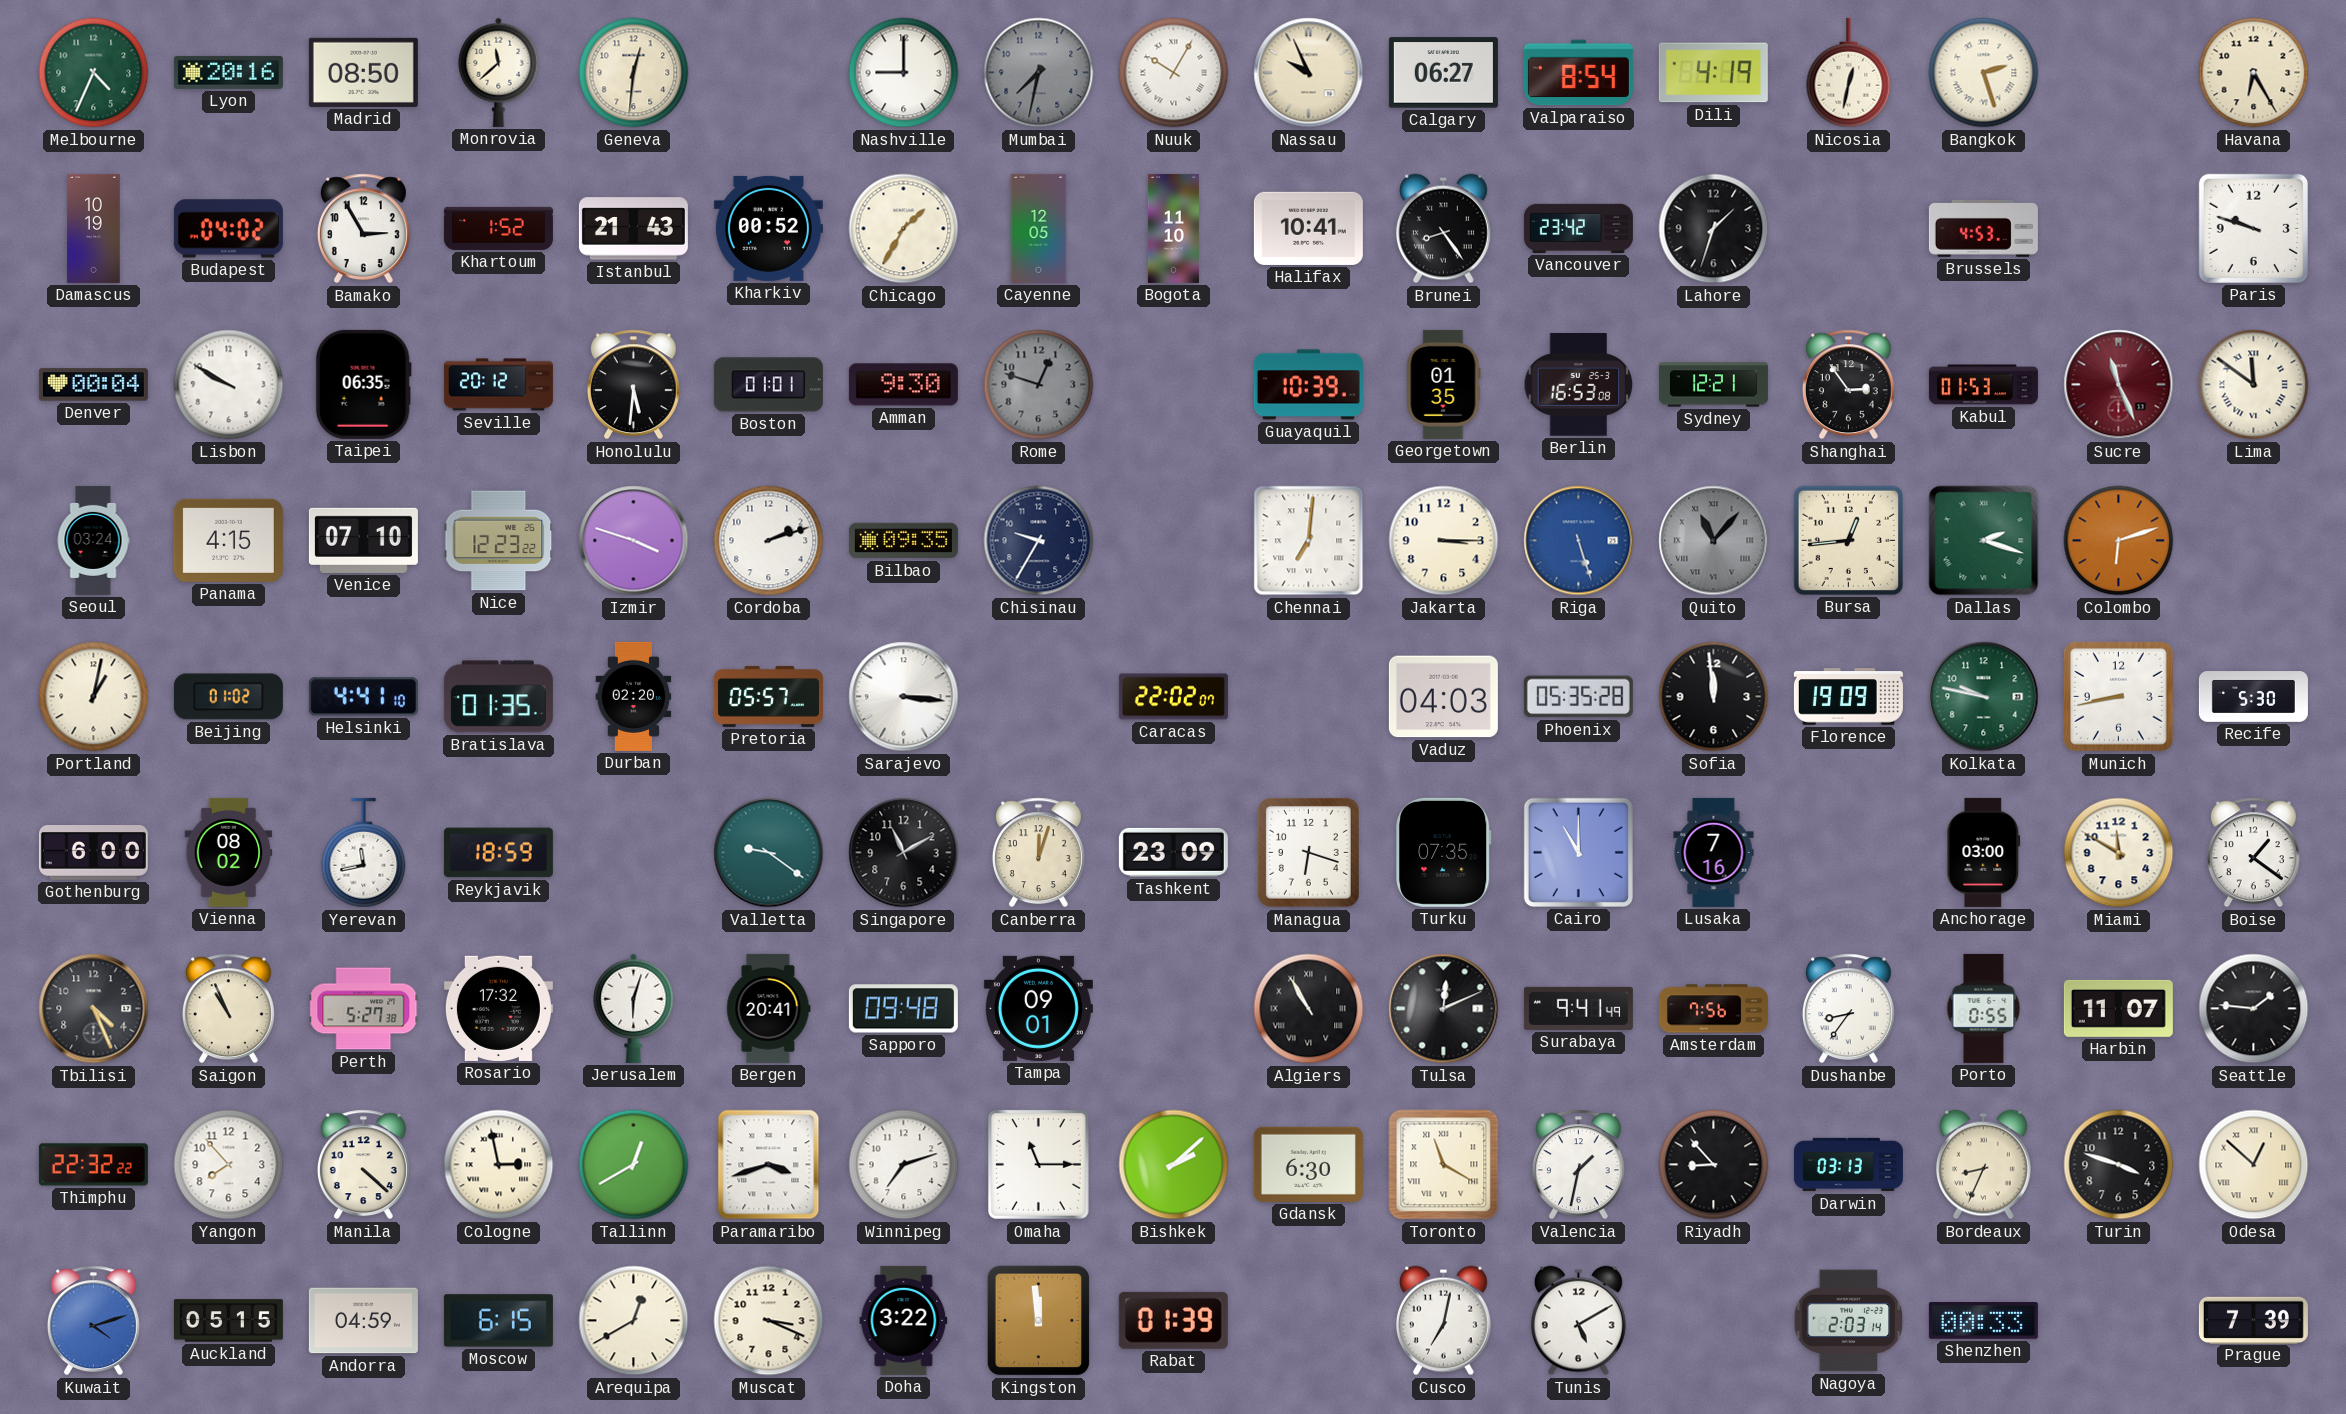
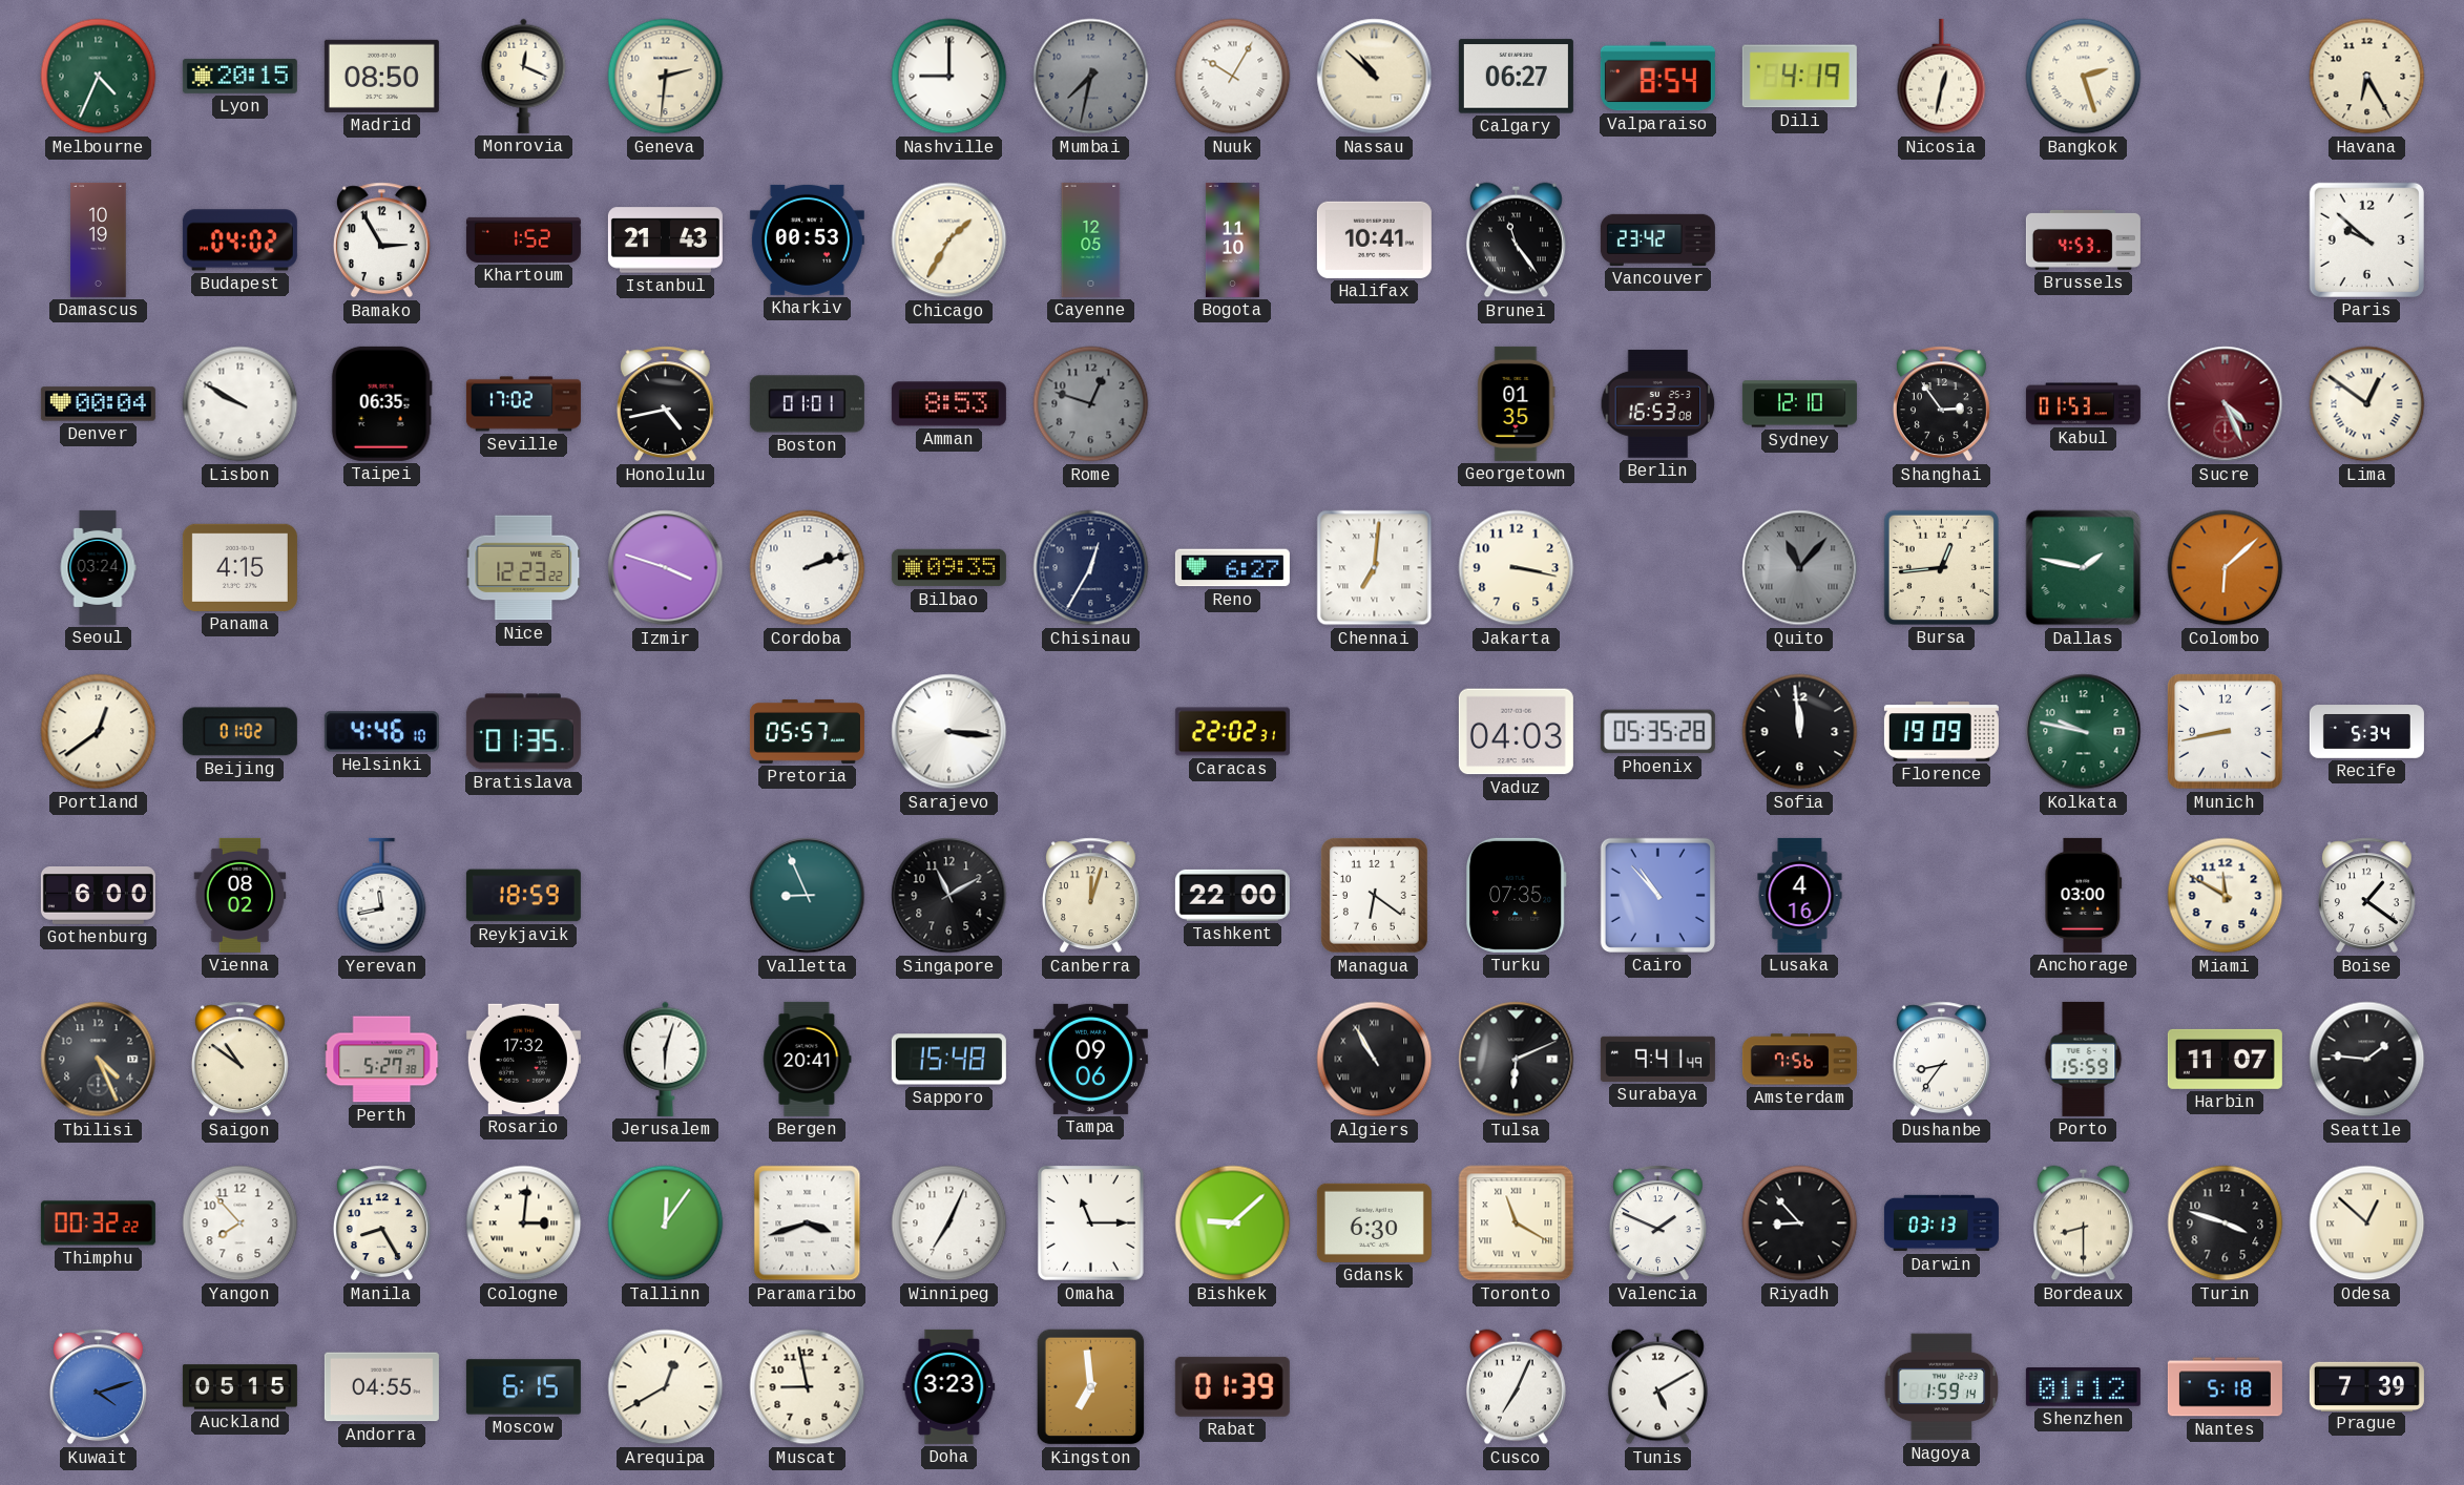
Lyon: 20:16 -> 20:15
Monrovia: 11:38 -> 12:19
Geneva: 12:31 -> 2:31
Nassau: 9:56 -> 10:52
Kharkiv: 00:52 -> 00:53
Brunei: 8:24 -> 11:24
Lahore: 1:33 -> none
Paris: 9:48 -> 9:52
Seville: 20:12 -> 17:02
Honolulu: 5:31 -> 4:43
Amman: 9:30 -> 8:53
Guayaquil: 10:39 -> none
Sydney: 12:21 -> 12:10
Sucre: 11:26 -> 4:26
Lima: 11:51 -> 12:51
Venice: 07:10 -> none
Chisinau: 9:35 -> 12:35
Reno: none -> 6:27
Jakarta: 3:15 -> 3:17
Riga: 5:27 -> none
Dallas: 2:18 -> 1:47
Colombo: 6:12 -> 6:08
Portland: 1:02 -> 12:39
Helsinki: 4:41 -> 4:46
Durban: 02:20 -> none
Caracas: 22:02:07 -> 22:02:31
Recife: 5:30 -> 5:34
Valletta: 9:21 -> 8:56
Tashkent: 23:09 -> 22:00
Managua: 6:18 -> 6:21
Cairo: 11:00 -> 10:53
Lusaka: 7:16 -> 4:16
Saigon: 10:56 -> 10:51
Sapporo: 09:48 -> 15:48
Tampa: 09:01 -> 09:06
Tulsa: 12:11 -> 6:11
Porto: 0:55 -> 15:59
Thimphu: 22:32 -> 00:32
Manila: 4:22 -> 8:25
Cologne: 2:58 -> 3:01
Tallinn: 12:40 -> 12:06
Winnipeg: 7:12 -> 7:04
Bishkek: 2:08 -> 9:08
Valencia: 1:32 -> 1:49
Bordeaux: 8:34 -> 8:30
Andorra: 04:59 -> 04:55
Muscat: 3:19 -> 8:58
Doha: 3:22 -> 3:23
Kingston: 11:59 -> 6:59
Cusco: 7:02 -> 7:04
Nagoya: 2:03 -> 1:59
Shenzhen: 00:33 -> 01:12
Nantes: none -> 5:18
